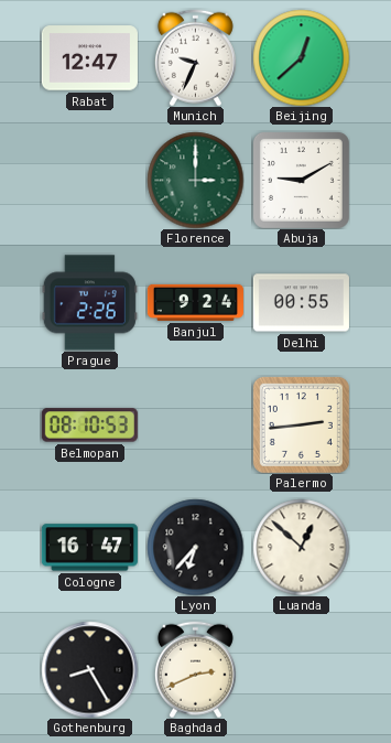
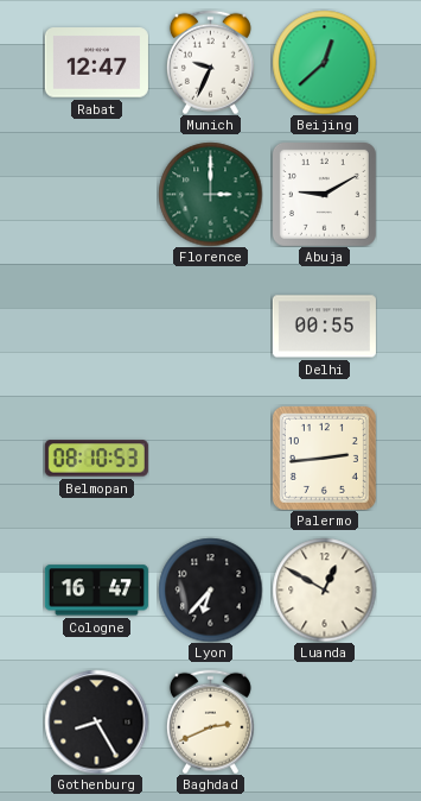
Prague: 2:26 -> none
Banjul: 9:24 -> none
Luanda: 12:52 -> 12:50
